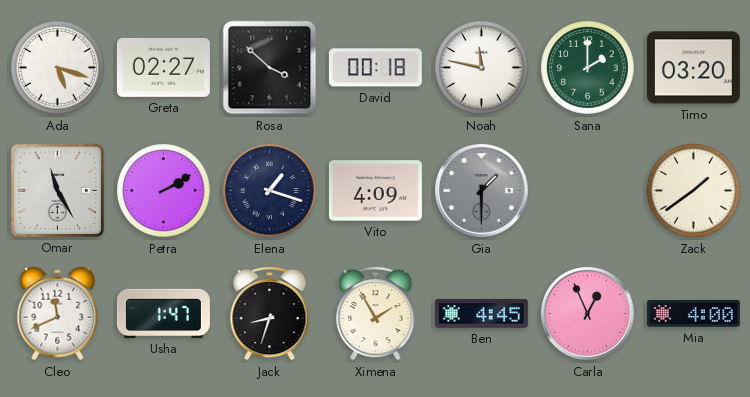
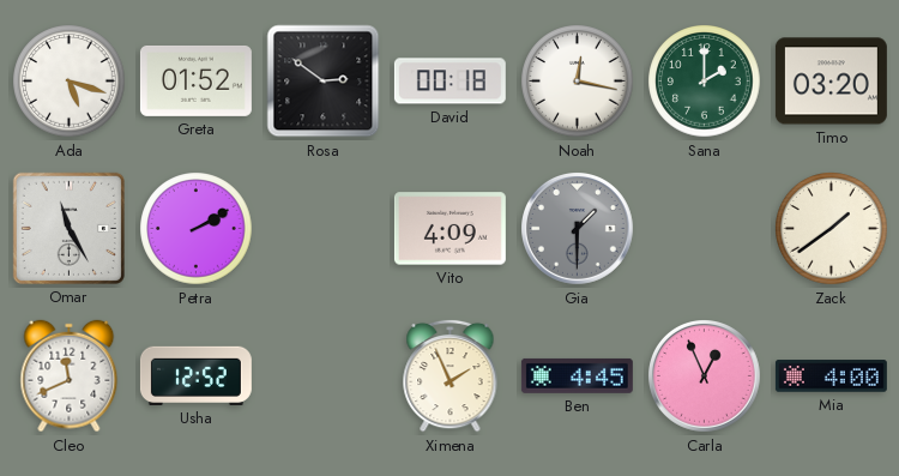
Greta: 02:27 -> 01:52
Rosa: 3:52 -> 2:51
Noah: 11:47 -> 12:17
Elena: 1:18 -> none
Usha: 1:47 -> 12:52
Jack: 8:33 -> none
Ximena: 1:55 -> 1:56
